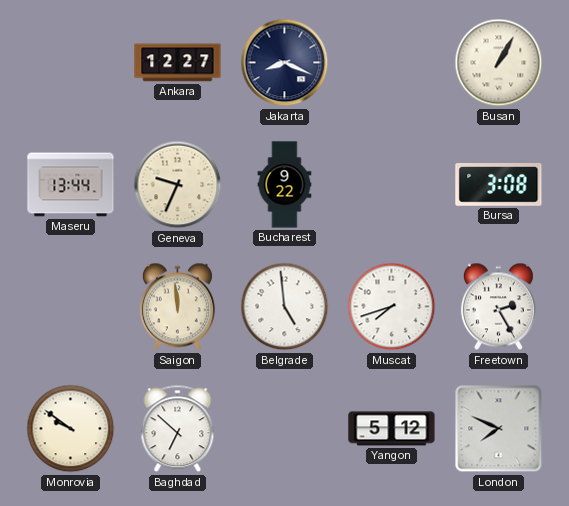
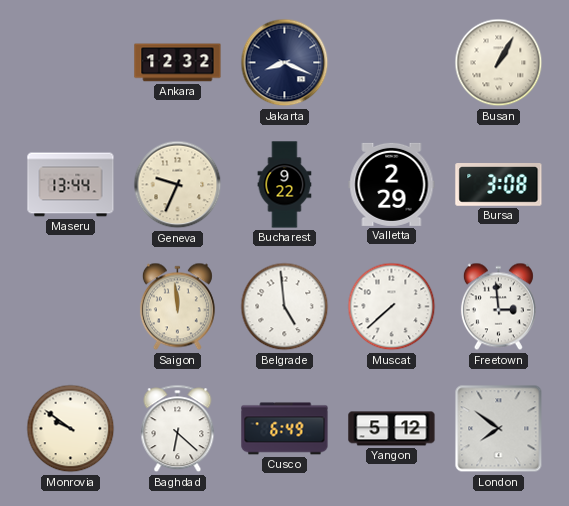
Ankara: 12:27 -> 12:32
Valletta: none -> 2:29
Muscat: 7:42 -> 7:38
Freetown: 2:25 -> 2:59
Baghdad: 6:52 -> 6:22
Cusco: none -> 6:49
London: 7:49 -> 7:51
